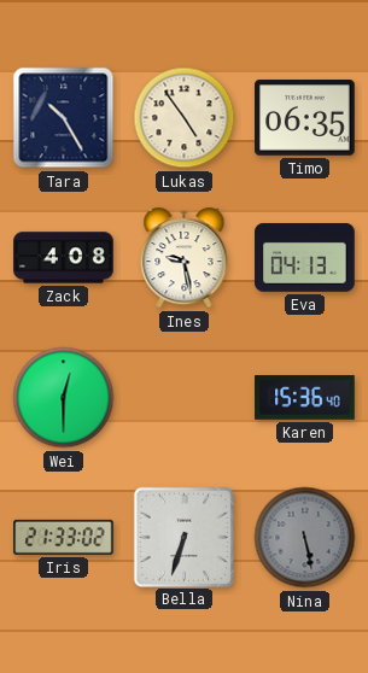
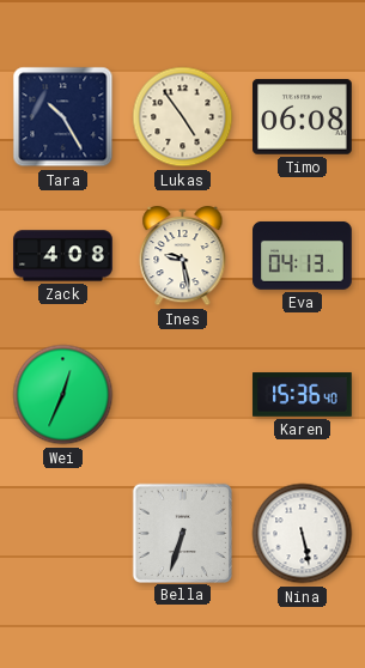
Timo: 06:35 -> 06:08
Wei: 12:30 -> 12:34
Iris: 21:33 -> none
Nina dial: grey -> white
